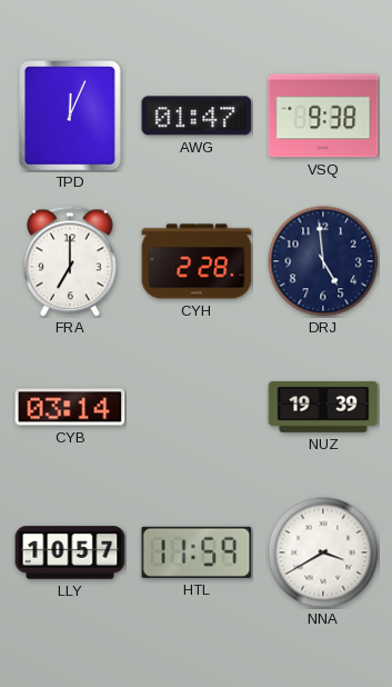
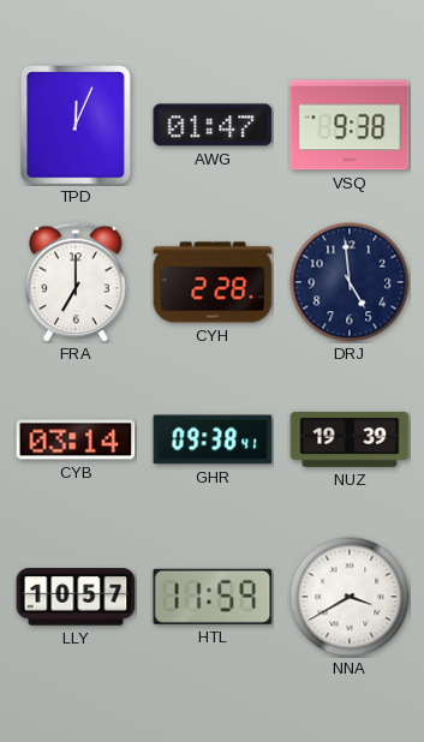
GHR: none -> 09:38
